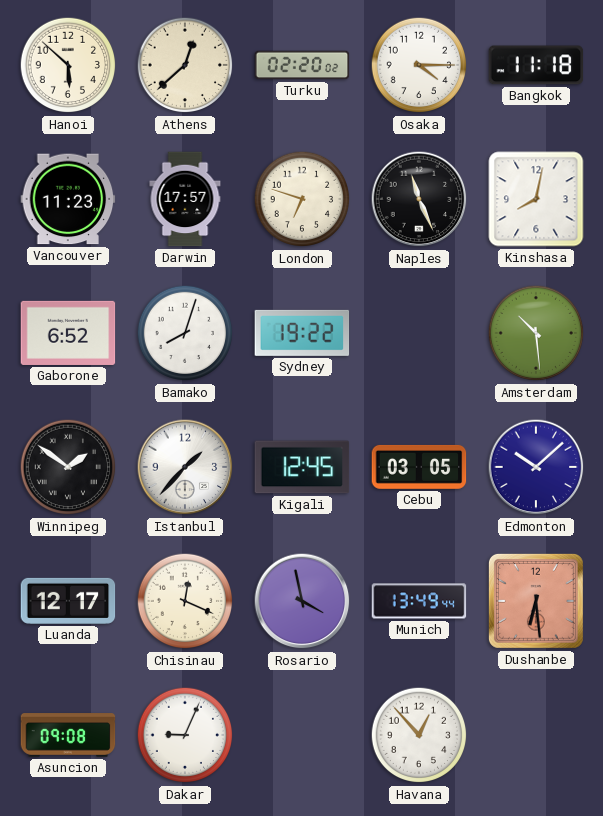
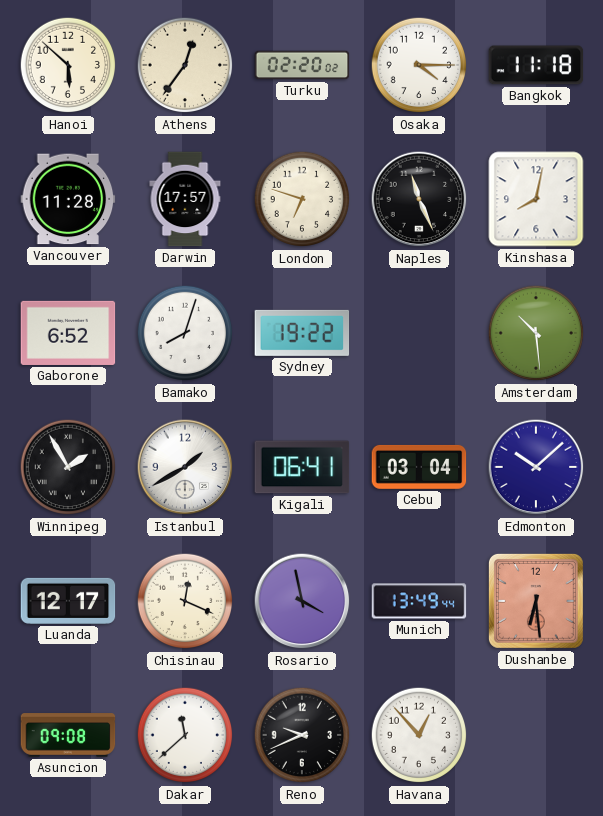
Athens: 12:38 -> 12:36
Vancouver: 11:23 -> 11:28
Winnipeg: 1:51 -> 1:55
Istanbul: 1:37 -> 1:40
Kigali: 12:45 -> 06:41
Cebu: 03:05 -> 03:04
Dakar: 9:04 -> 11:38
Reno: none -> 9:41
